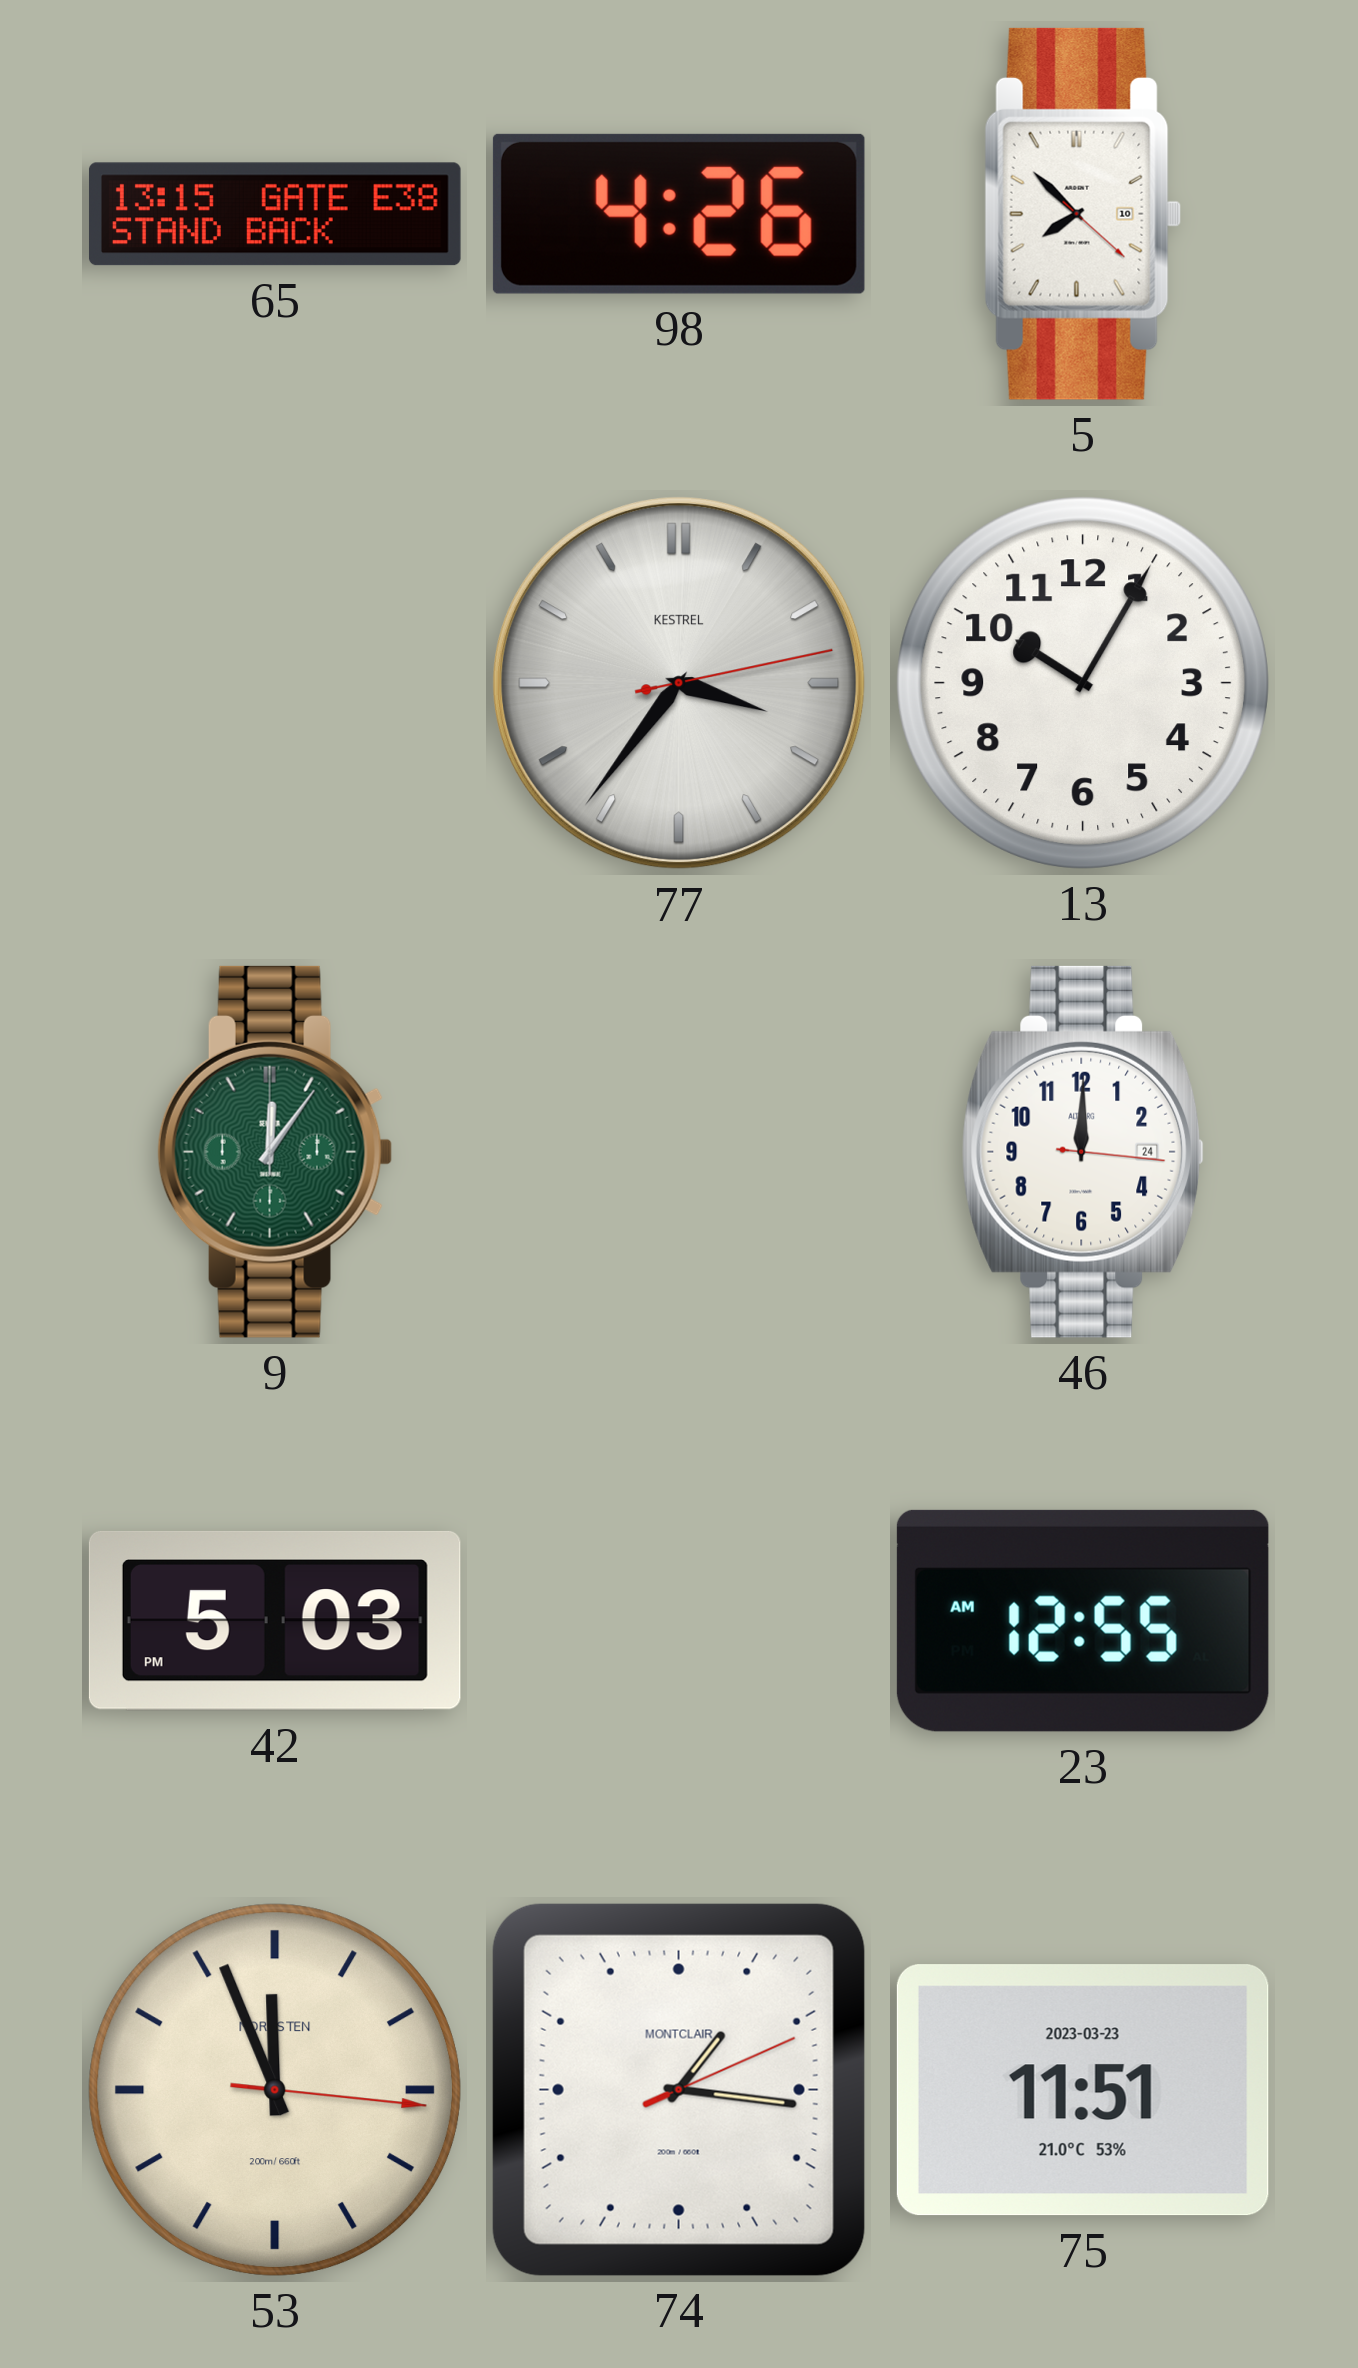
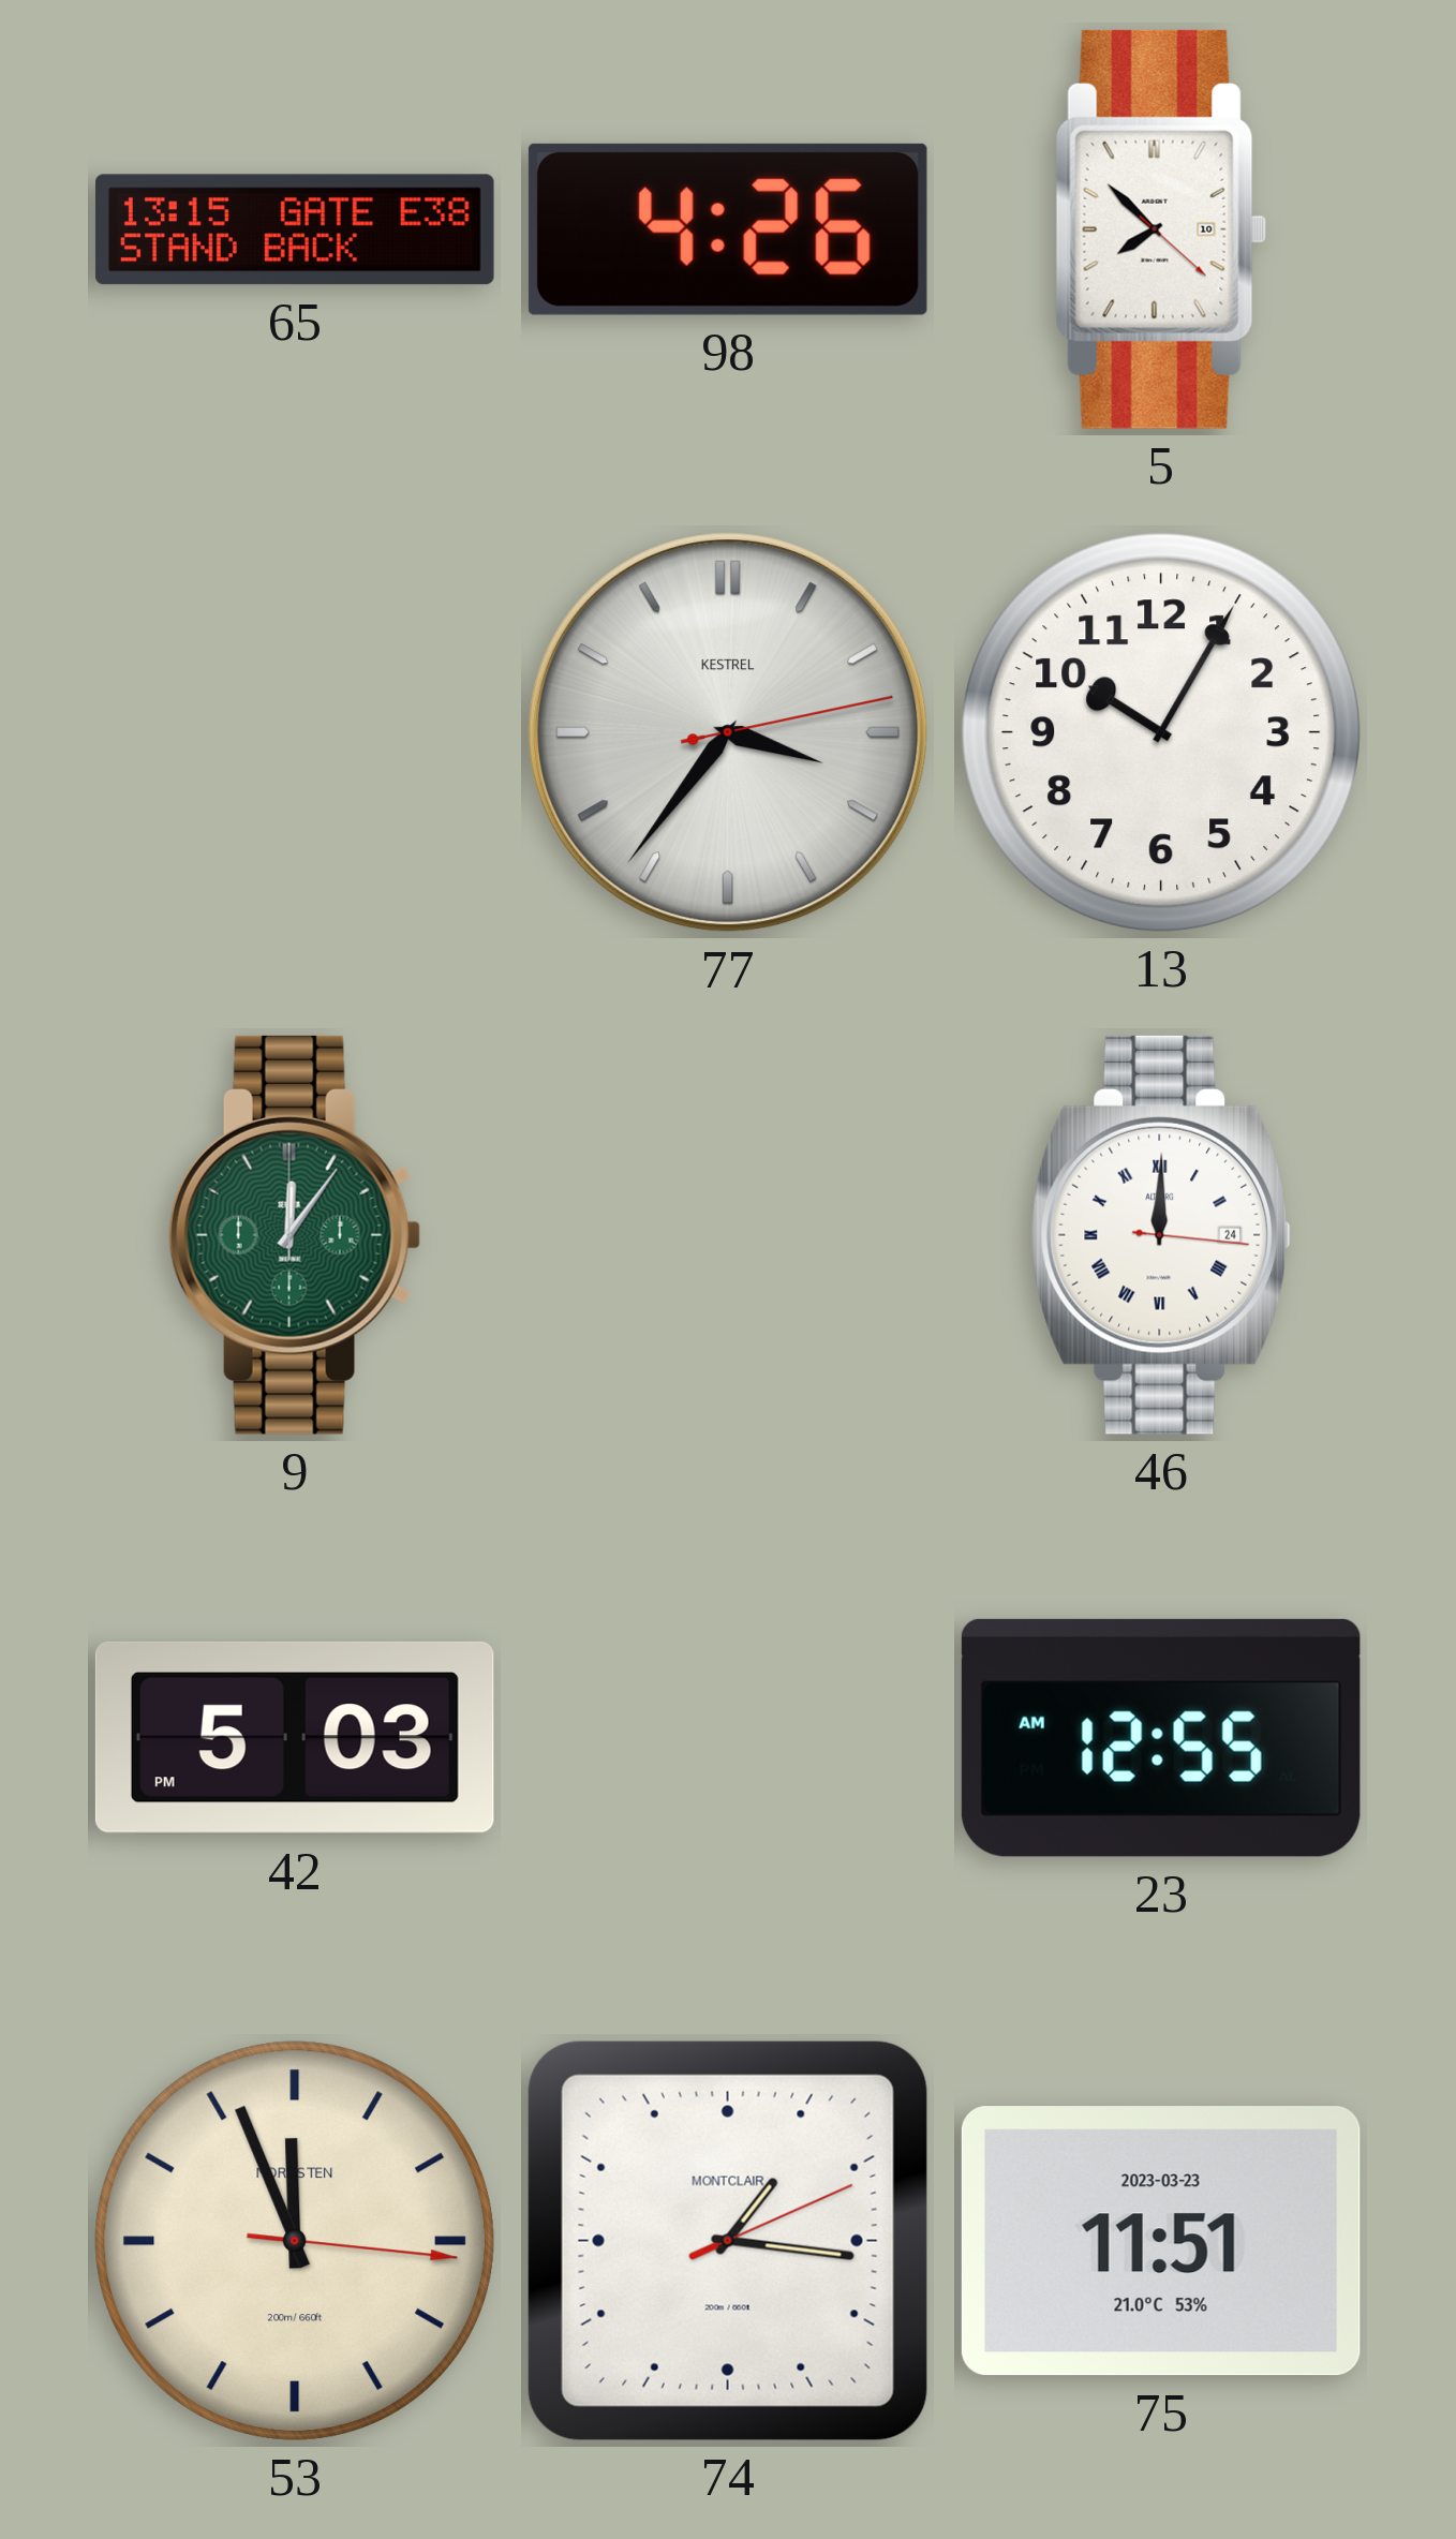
46 numerals: Arabic -> Roman
